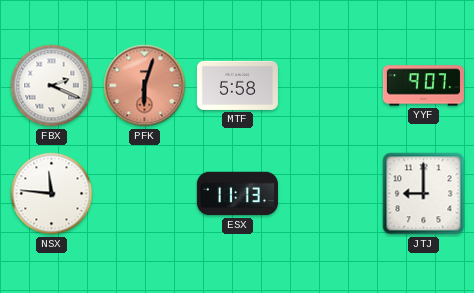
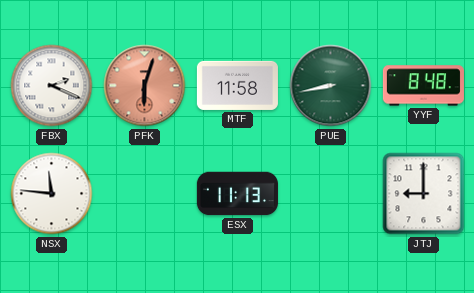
MTF: 5:58 -> 11:58
PUE: none -> 8:43
YYF: 9:07 -> 8:48
